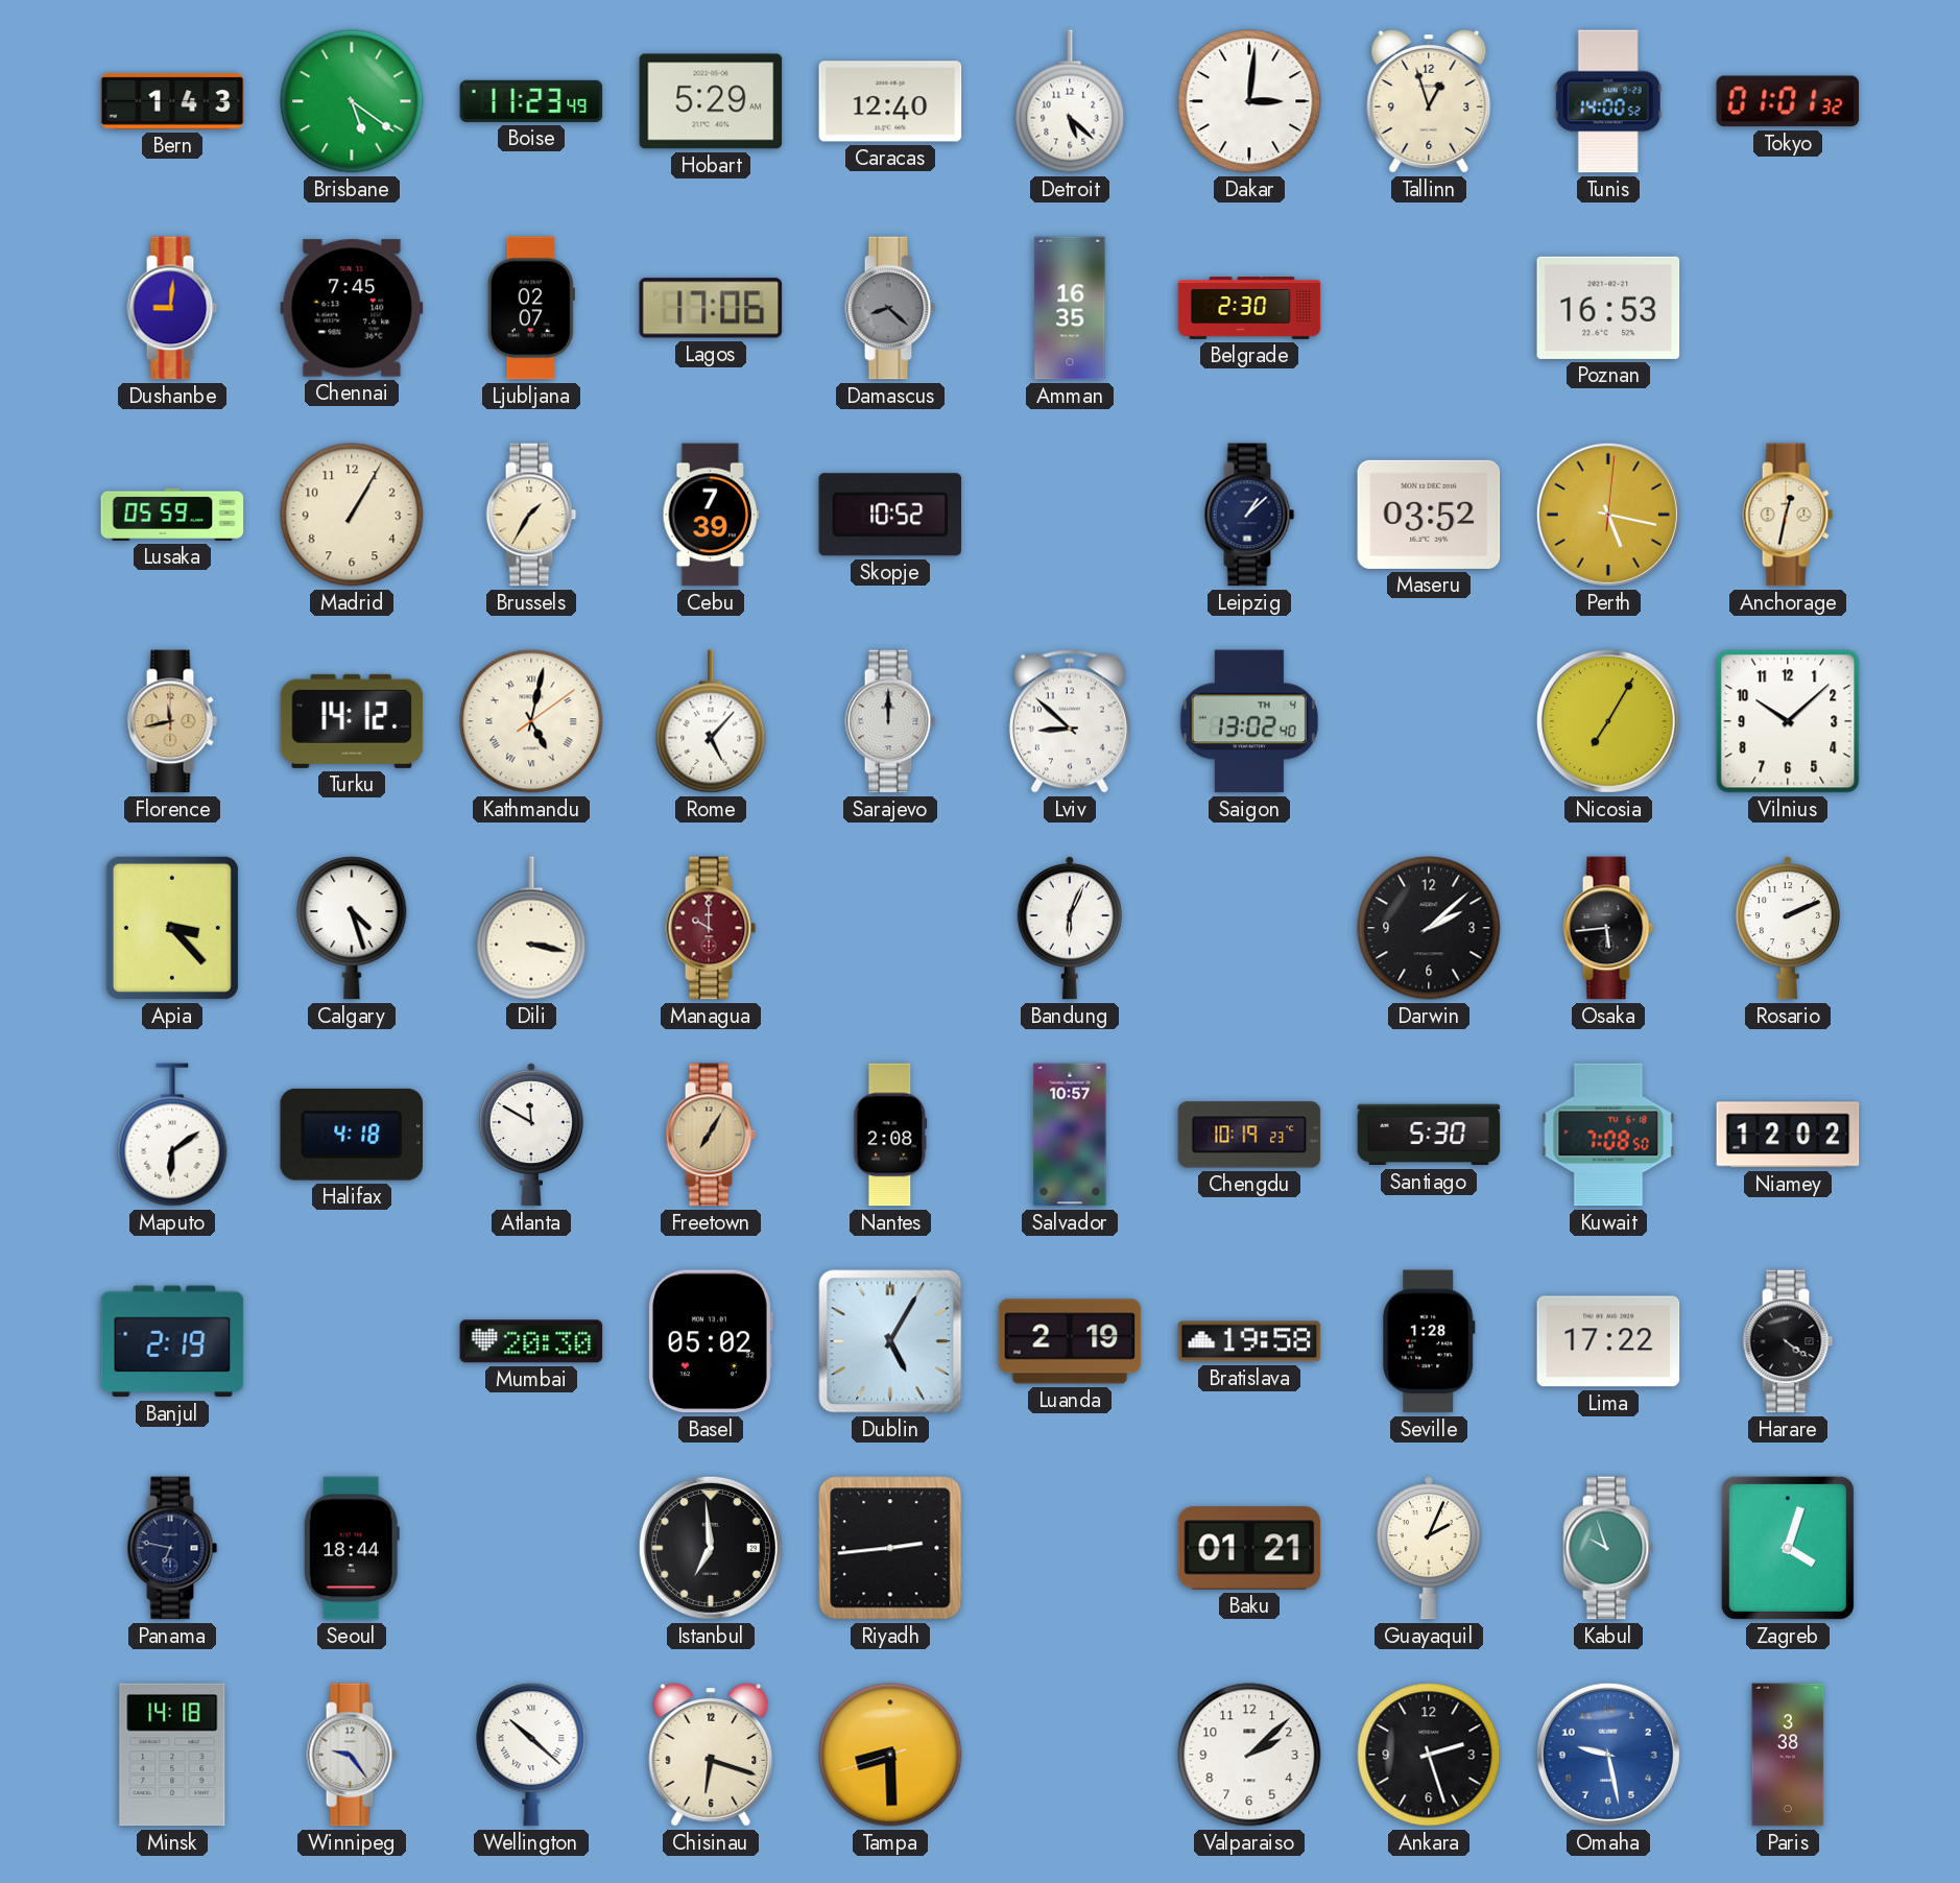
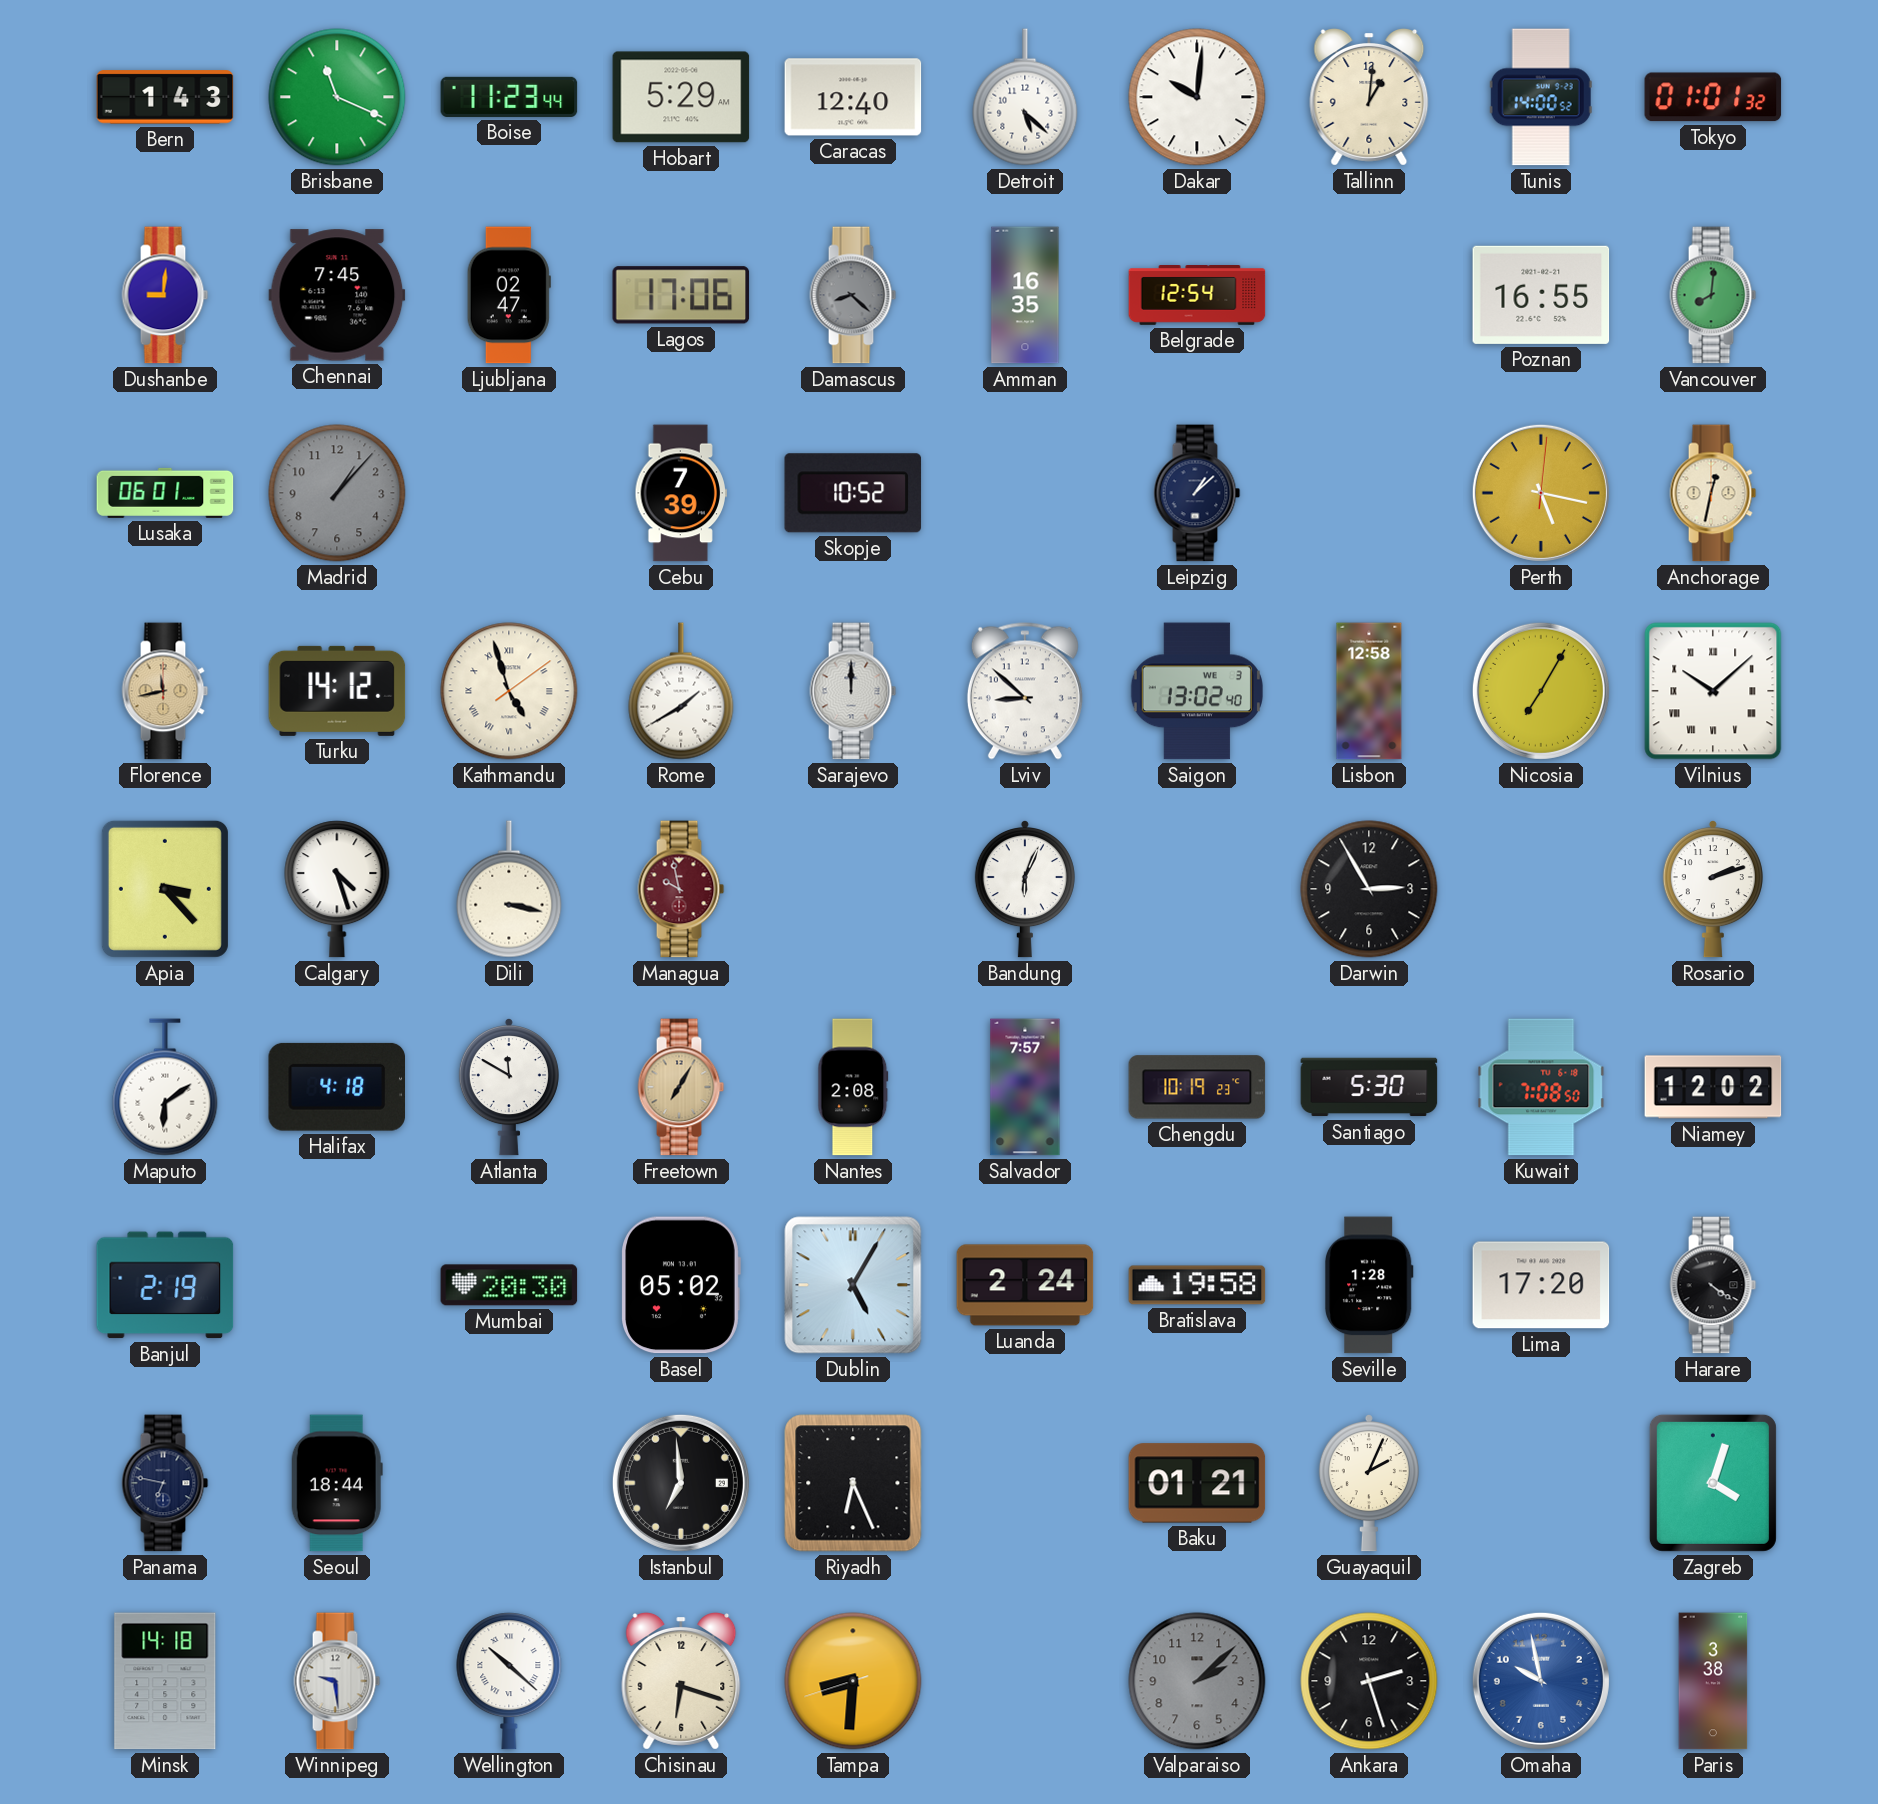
Brisbane: 5:21 -> 11:19
Boise: 11:23:49 -> 11:23:44
Dakar: 3:01 -> 10:01
Tallinn: 12:57 -> 1:01
Ljubljana: 02:07 -> 02:47
Belgrade: 2:30 -> 12:54
Poznan: 16:53 -> 16:55
Vancouver: none -> 8:01
Lusaka: 05:59 -> 06:01
Madrid: 1:05 -> 1:07
Madrid dial: cream -> grey
Brussels: 1:35 -> none
Maseru: 03:52 -> none
Kathmandu: 5:02 -> 4:57
Rome: 5:07 -> 1:40
Saigon date: TH 4 -> WE 3
Lisbon: none -> 12:58
Vilnius numerals: Arabic -> Roman
Managua: 10:00 -> 9:58
Darwin: 2:08 -> 2:55
Osaka: 5:44 -> none
Rosario: 2:11 -> 2:12
Salvador: 10:57 -> 7:57
Luanda: 2:19 -> 2:24
Lima: 17:22 -> 17:20
Riyadh: 2:44 -> 6:26
Kabul: 9:57 -> none
Winnipeg: 9:24 -> 9:29
Tampa: 8:29 -> 8:30
Valparaiso dial: white -> grey
Omaha: 9:28 -> 9:58
